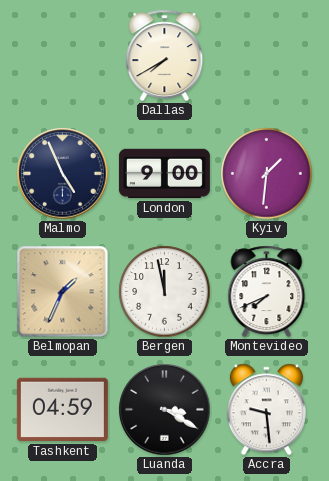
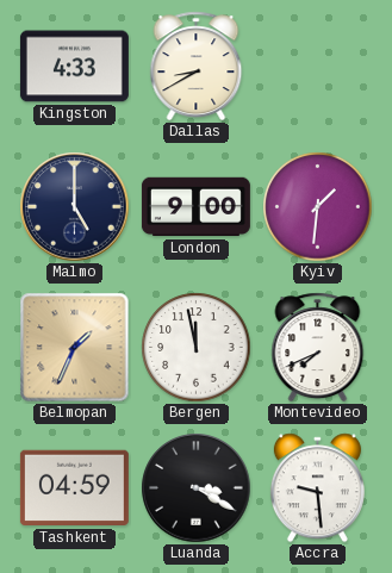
Kingston: none -> 4:33
Dallas: 7:40 -> 8:40
Malmo: 4:56 -> 5:00
